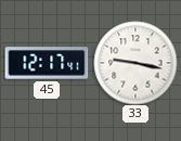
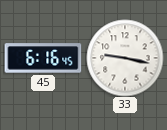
45: 12:17 -> 6:16
